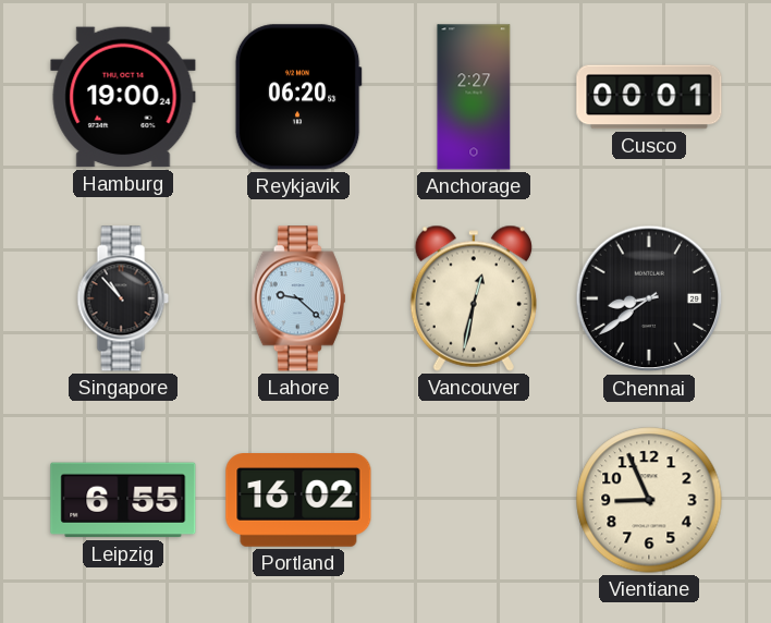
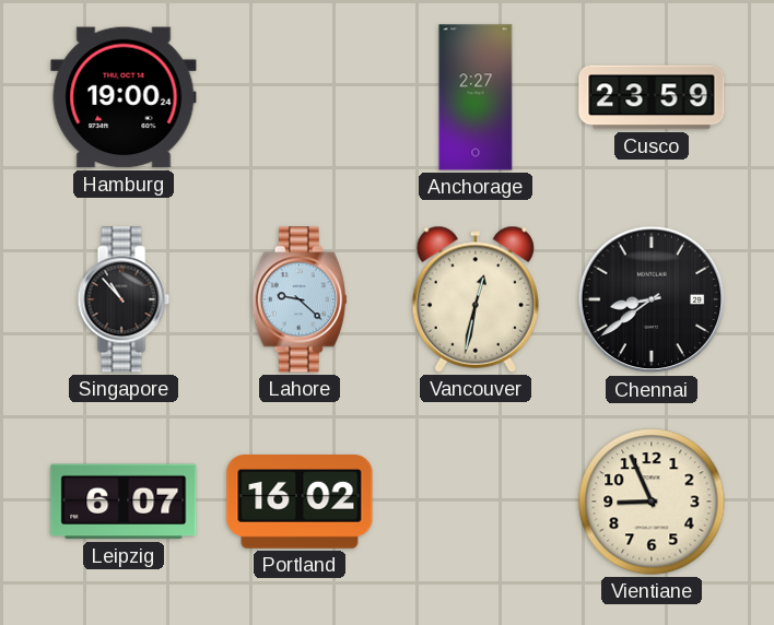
Reykjavik: 06:20 -> none
Cusco: 00:01 -> 23:59
Leipzig: 6:55 -> 6:07
